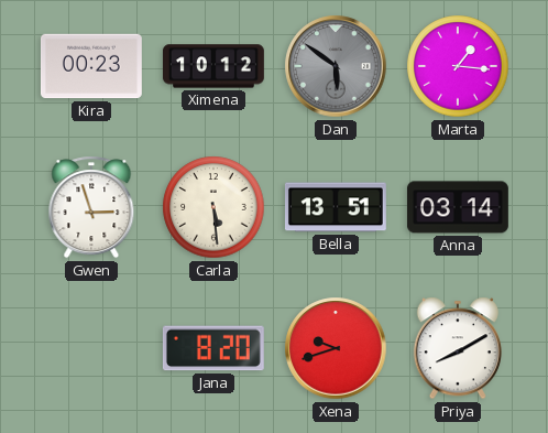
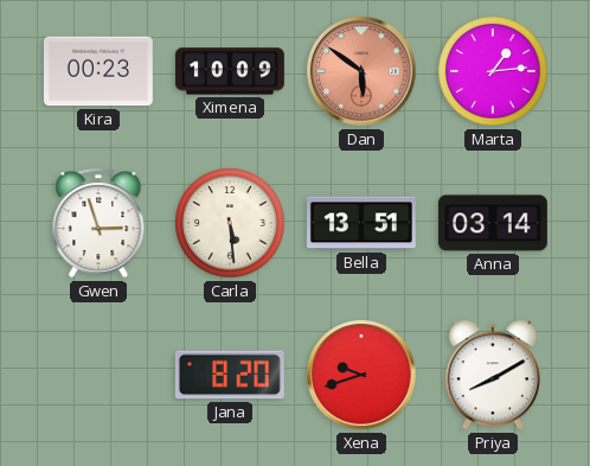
Ximena: 10:12 -> 10:09
Dan dial: grey -> salmon
Marta: 1:16 -> 1:14
